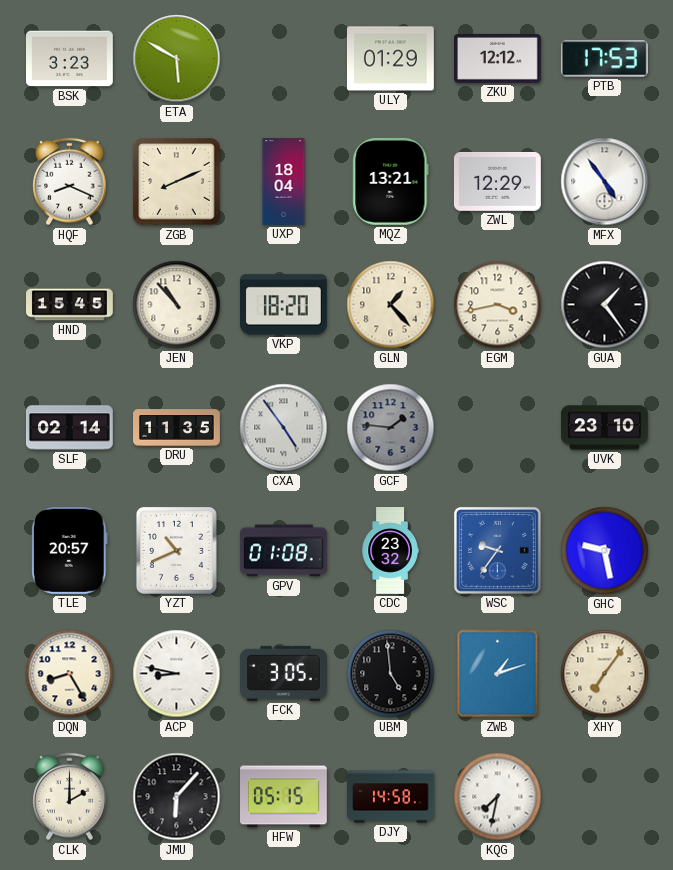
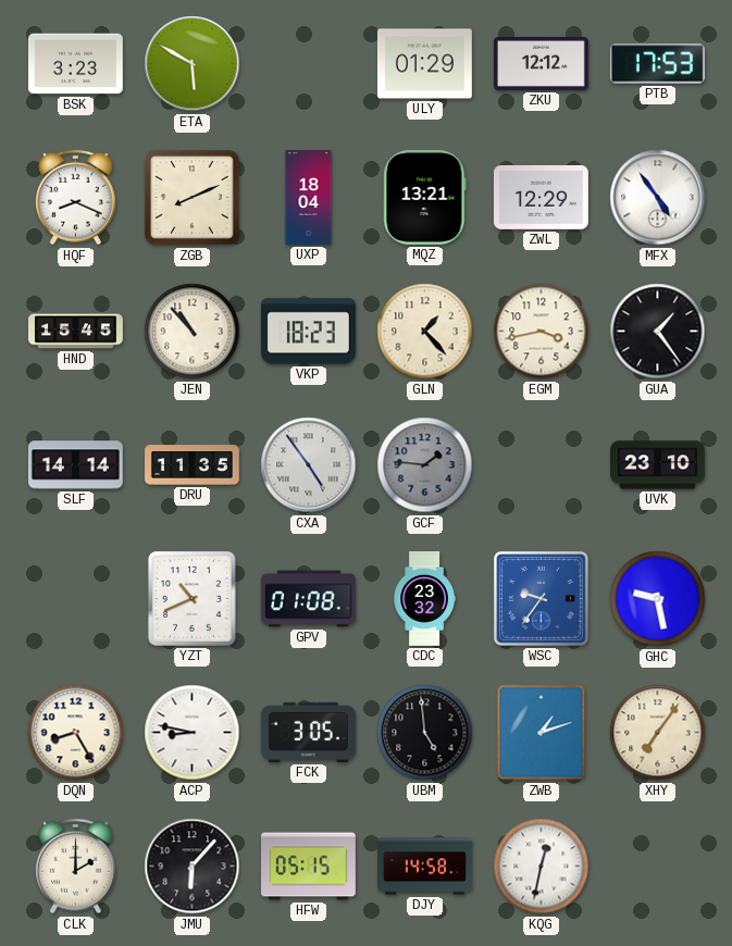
VKP: 18:20 -> 18:23
SLF: 02:14 -> 14:14
TLE: 20:57 -> none
KQG: 7:32 -> 12:32
